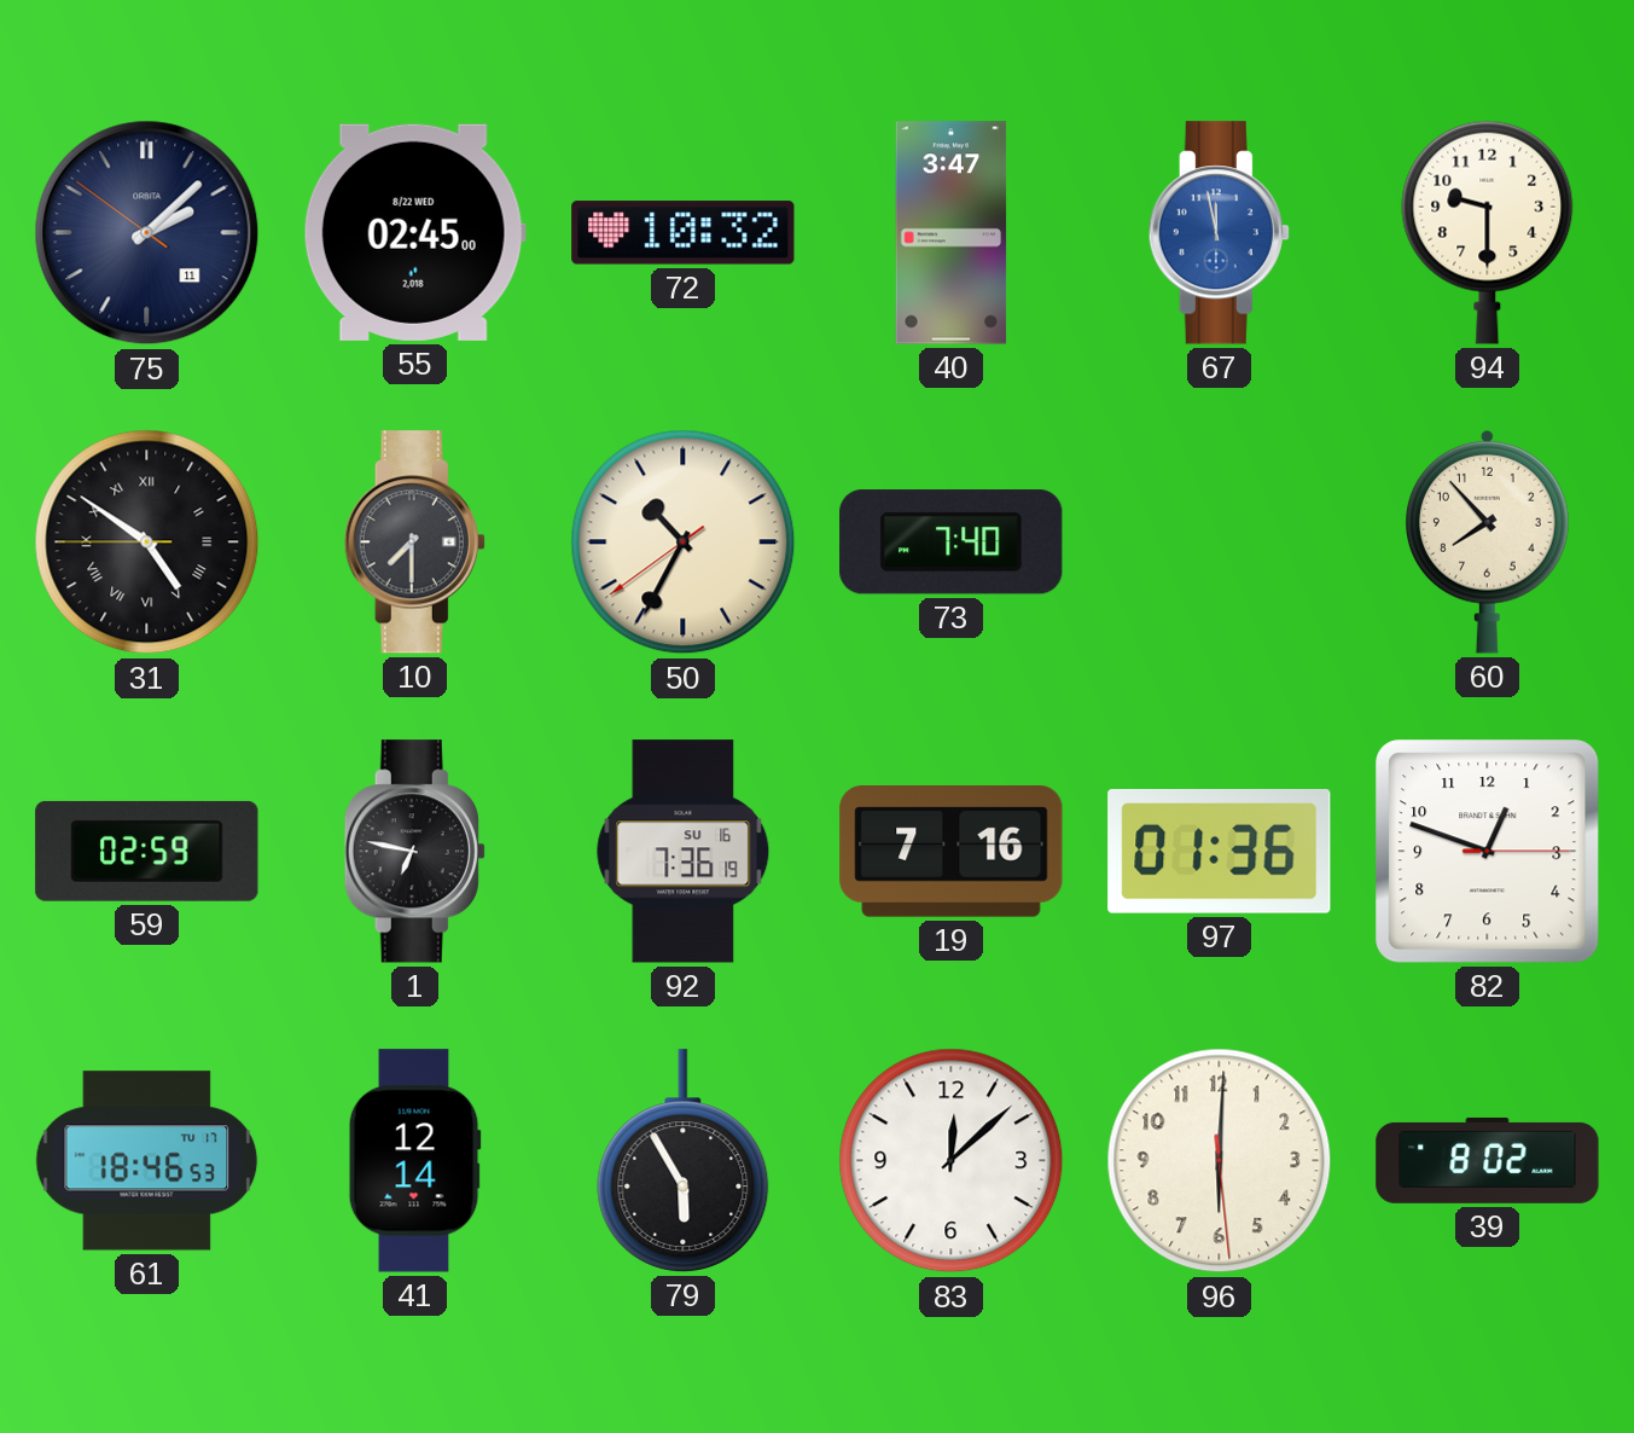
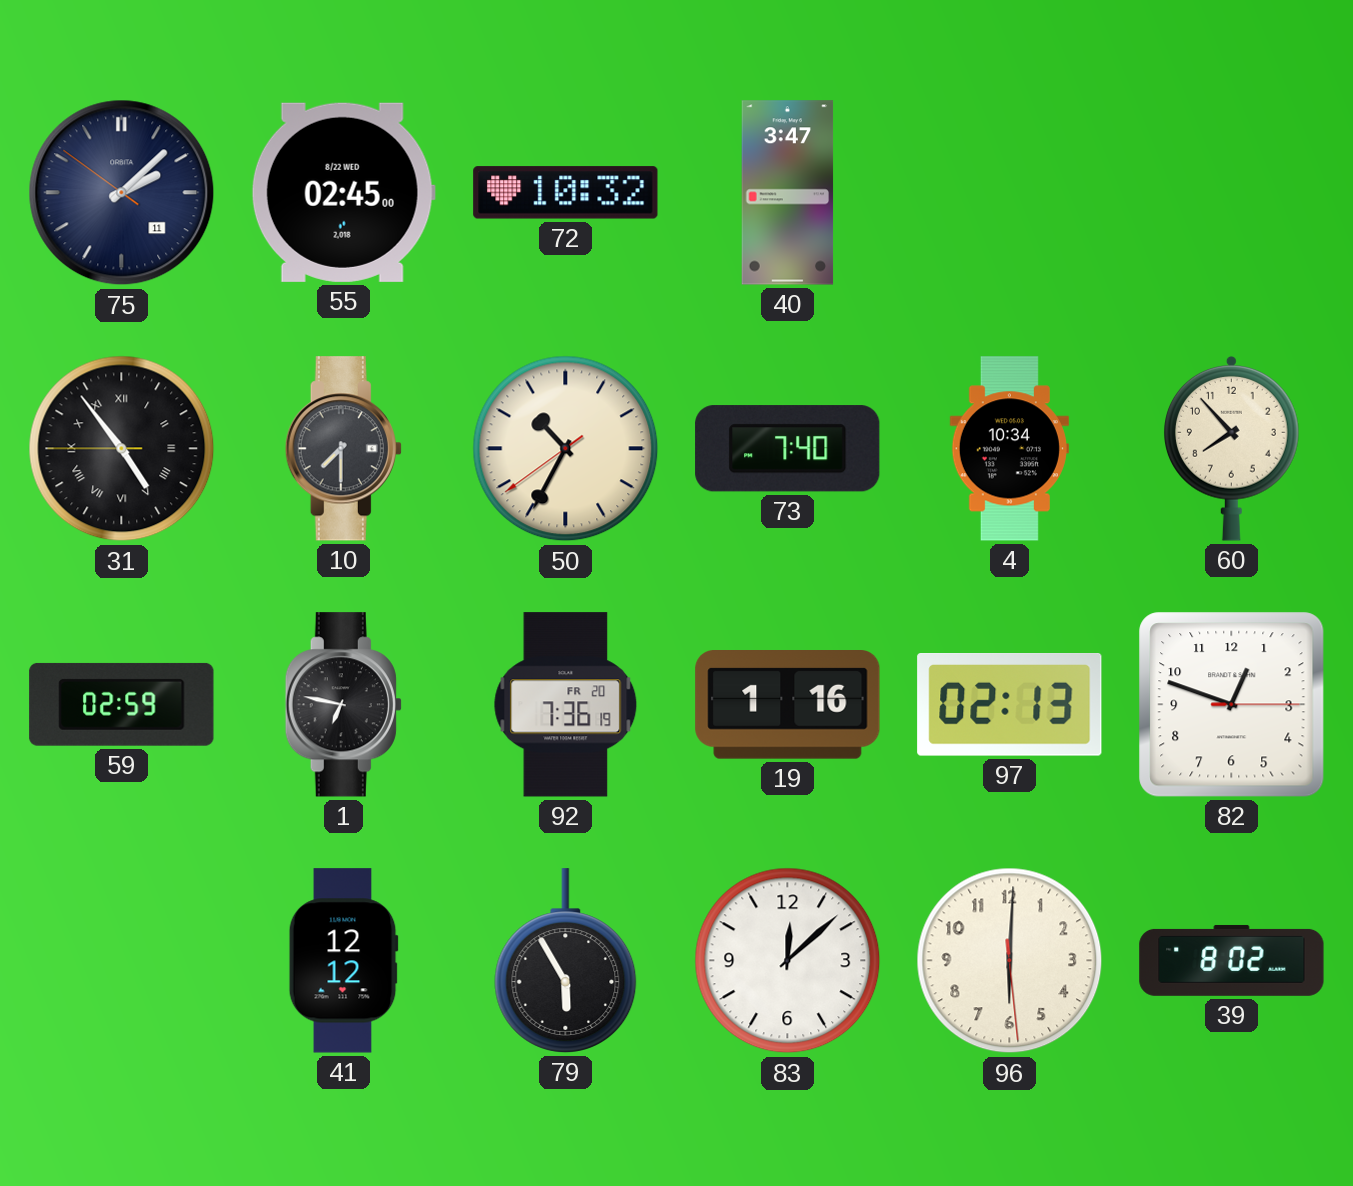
67: 11:58 -> none
94: 9:30 -> none
31: 4:50 -> 4:53
4: none -> 10:34
92 date: SU 16 -> FR 20
19: 7:16 -> 1:16
97: 01:36 -> 02:13
61: 18:46 -> none
41: 12:14 -> 12:12
